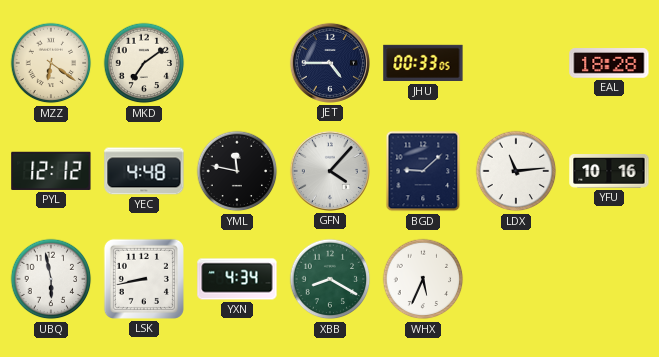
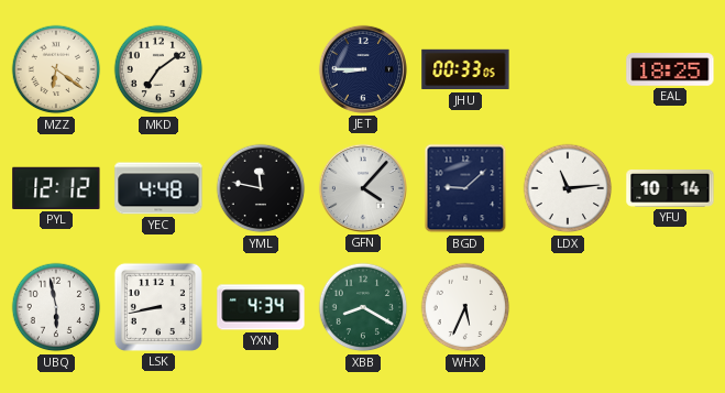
JET: 4:45 -> 8:45
EAL: 18:28 -> 18:25
YFU: 10:16 -> 10:14
